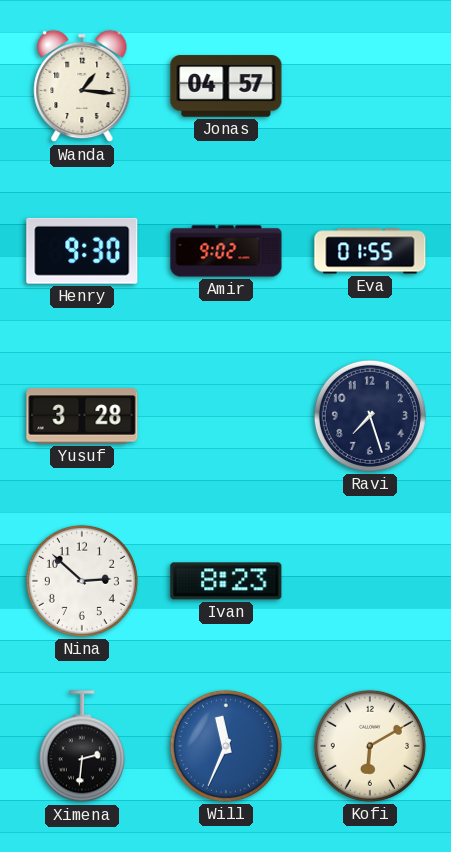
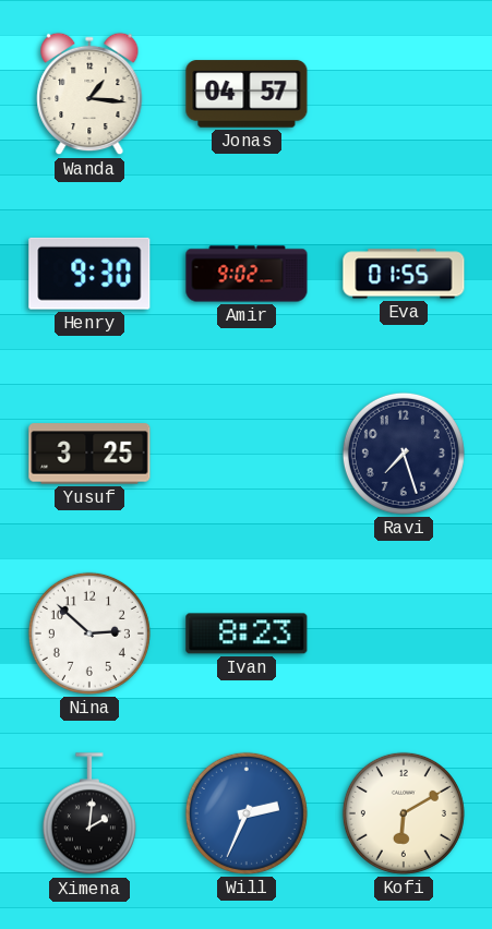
Yusuf: 3:28 -> 3:25
Ximena: 2:31 -> 2:01
Will: 11:34 -> 2:34
